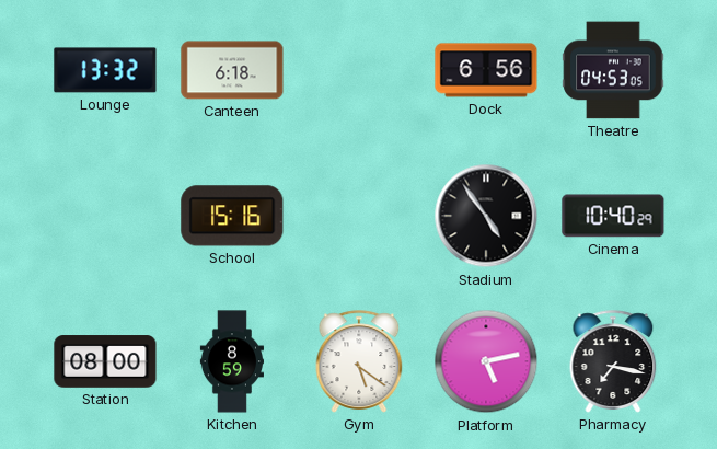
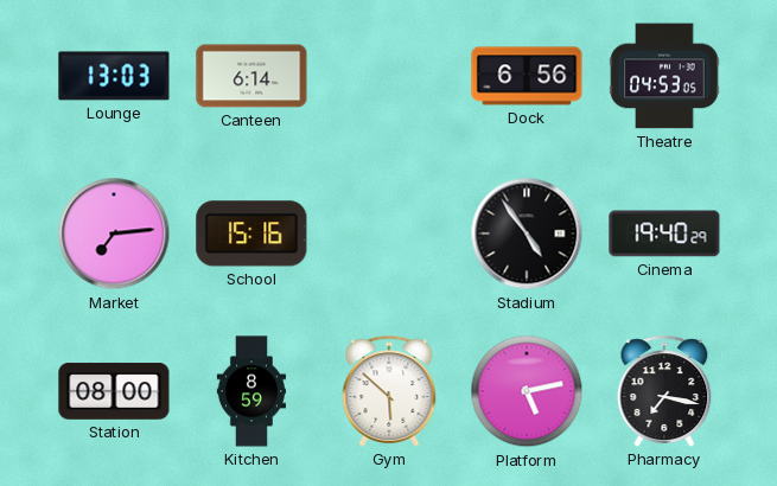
Lounge: 13:32 -> 13:03
Canteen: 6:18 -> 6:14
Market: none -> 7:14
Cinema: 10:40 -> 19:40
Gym: 5:21 -> 5:52
